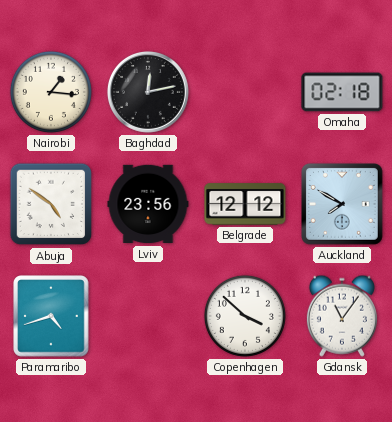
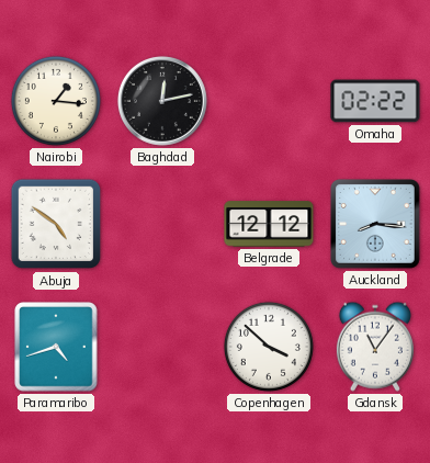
Omaha: 02:18 -> 02:22
Lviv: 23:56 -> none
Auckland: 7:50 -> 8:16
